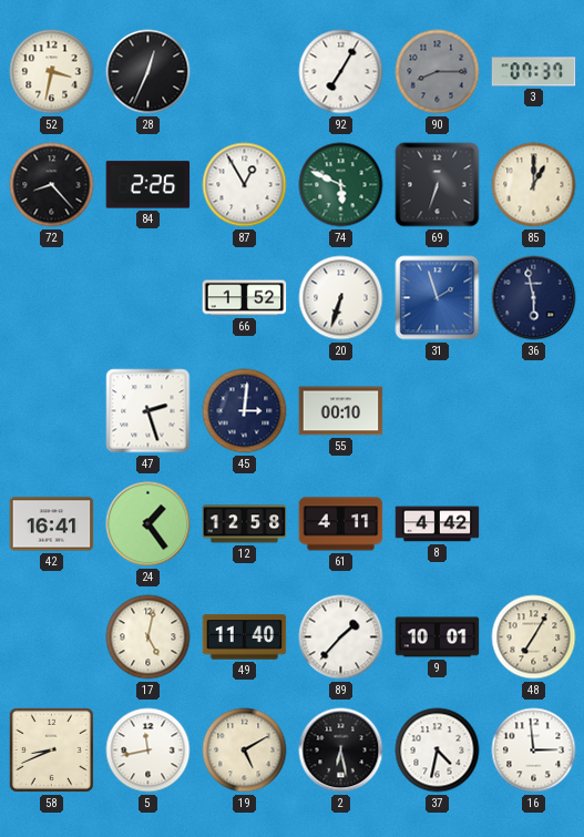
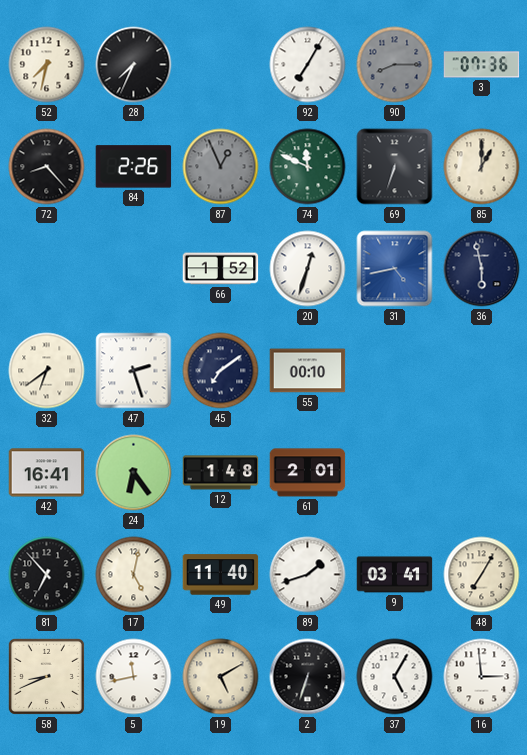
52: 3:32 -> 7:32
28: 12:34 -> 7:34
3: 07:37 -> 07:36
87: 12:55 -> 12:56
87 dial: white -> grey
74: 5:49 -> 11:49
20: 6:33 -> 12:33
31: 1:57 -> 4:43
32: none -> 6:39
45: 3:01 -> 7:09
24: 1:24 -> 6:24
12: 12:58 -> 1:48
61: 4:11 -> 2:01
8: 4:42 -> none
81: none -> 6:53
89: 1:37 -> 1:42
9: 10:01 -> 03:41
2: 6:28 -> 6:33
37: 4:32 -> 5:05
